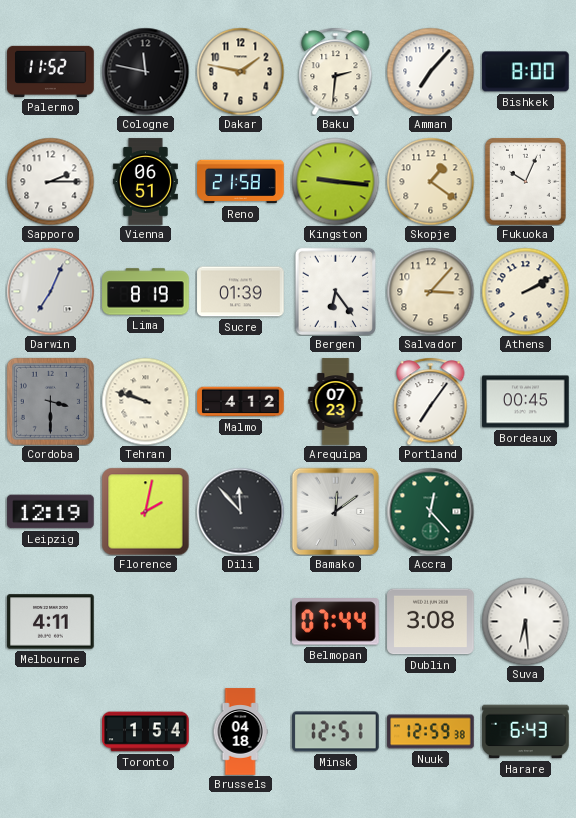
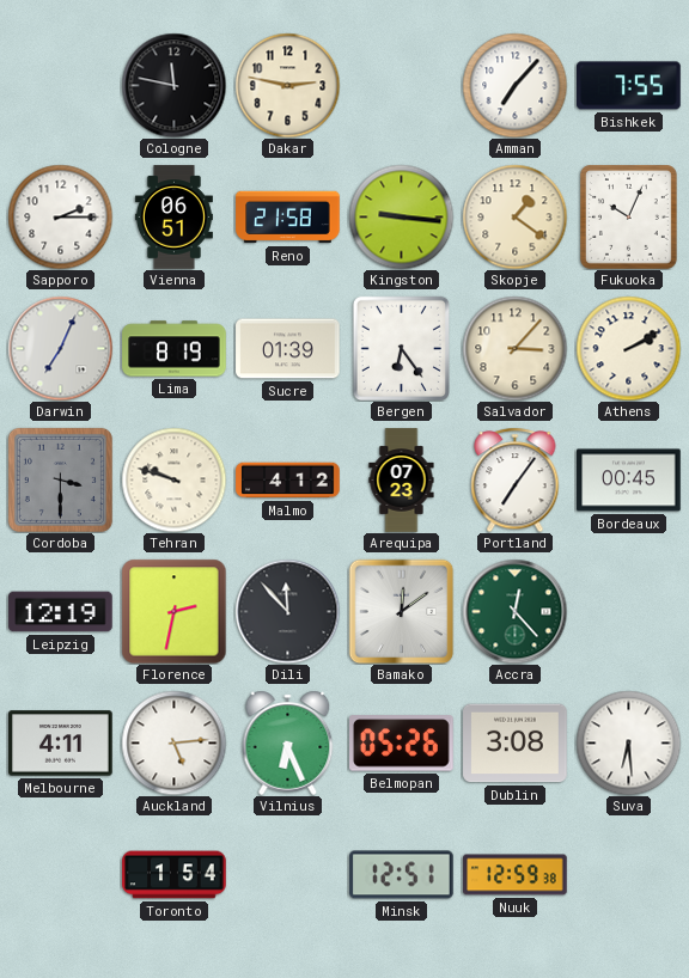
Palermo: 11:52 -> none
Dakar: 1:47 -> 2:47
Baku: 2:31 -> none
Bishkek: 8:00 -> 7:55
Florence: 2:02 -> 2:32
Auckland: none -> 5:14
Vilnius: none -> 6:26
Belmopan: 07:44 -> 05:26
Brussels: 04:18 -> none
Harare: 6:43 -> none
